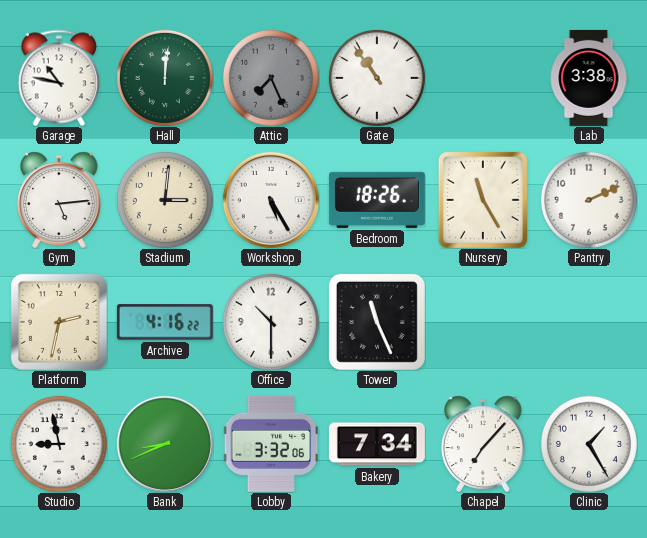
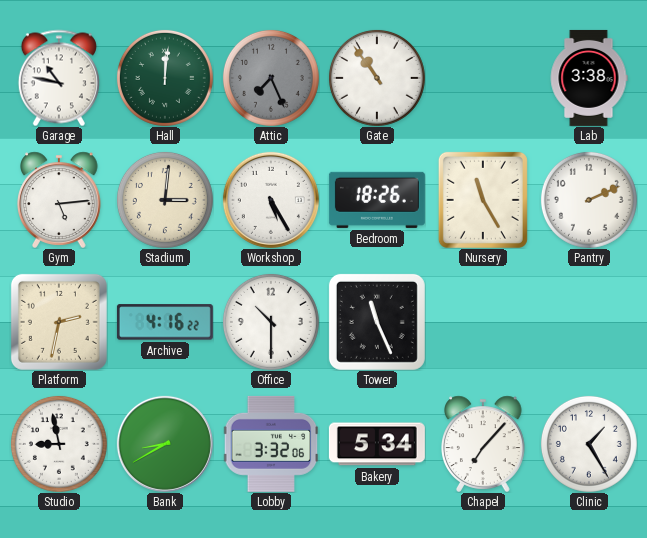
Bank: 8:41 -> 8:40
Bakery: 7:34 -> 5:34
